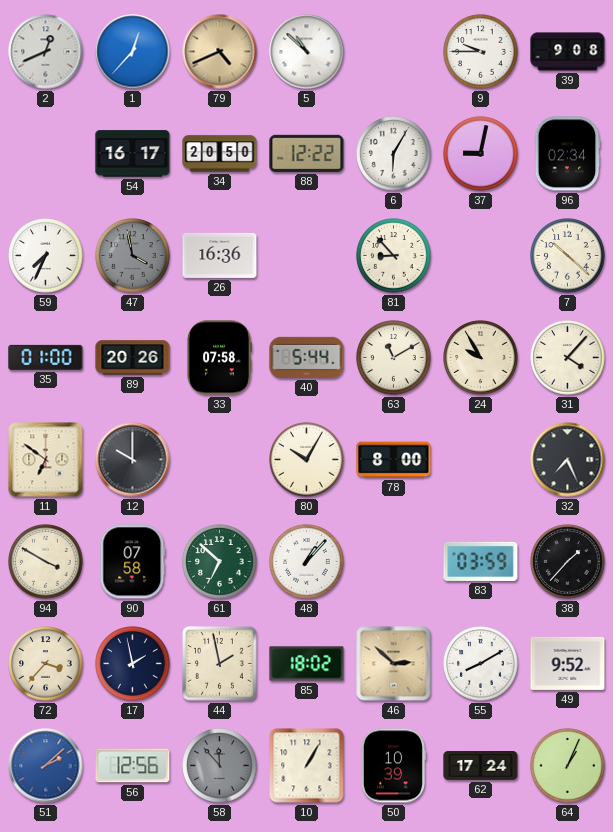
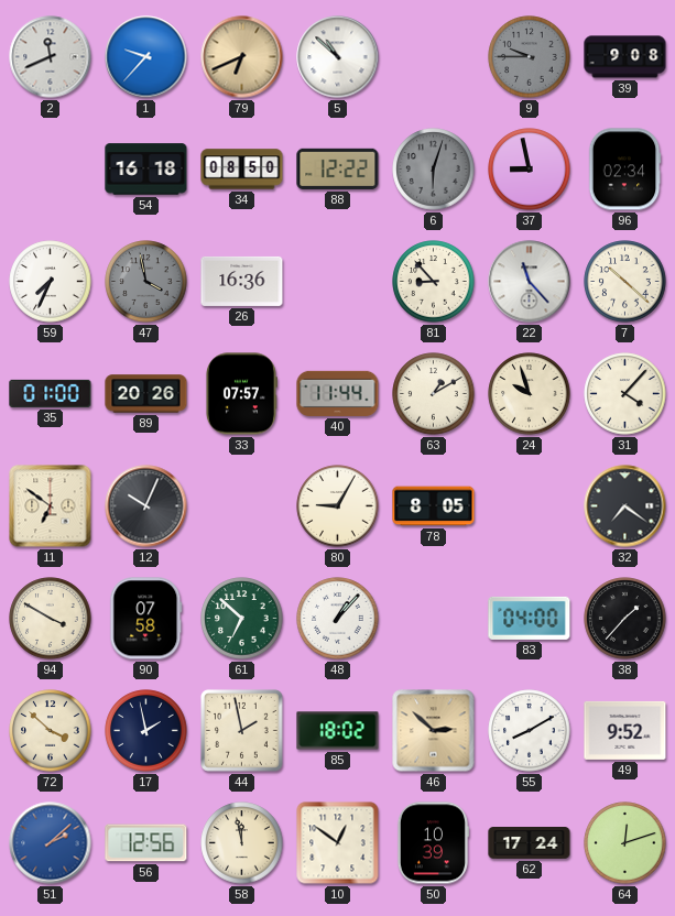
2: 12:41 -> 11:41
1: 12:37 -> 9:37
79: 4:41 -> 6:41
9 dial: white -> grey
54: 16:17 -> 16:18
34: 20:50 -> 08:50
6: 6:05 -> 6:03
6 dial: white -> grey
37: 9:02 -> 8:58
22: none -> 11:23
33: 07:58 -> 07:57
40: 5:44 -> 11:44
63: 11:10 -> 1:10
24: 9:55 -> 9:57
12: 10:00 -> 10:04
80: 10:05 -> 9:05
78: 8:00 -> 8:05
32: 7:26 -> 7:21
83: 03:59 -> 04:00
72: 3:37 -> 3:52
58: 11:53 -> 11:58
58 dial: grey -> cream
10: 1:05 -> 12:51
64: 1:04 -> 12:12
